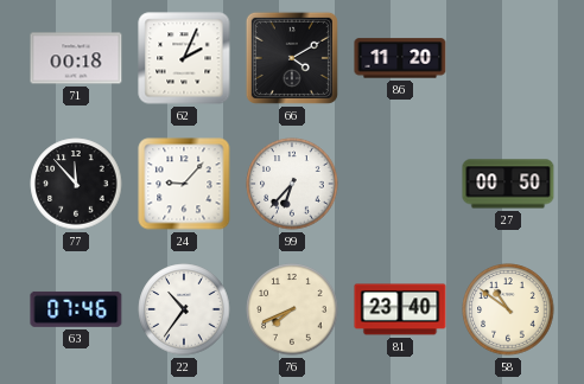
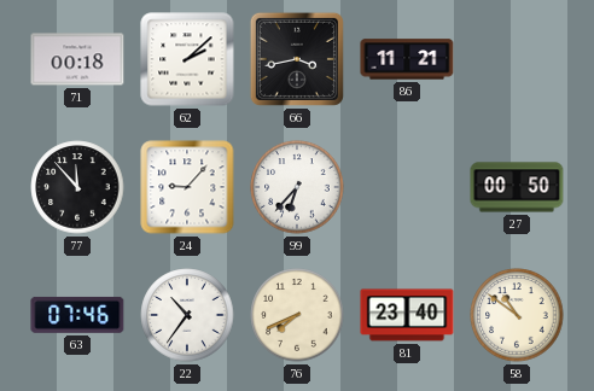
62: 2:04 -> 2:08
66: 4:10 -> 3:43
86: 11:20 -> 11:21
